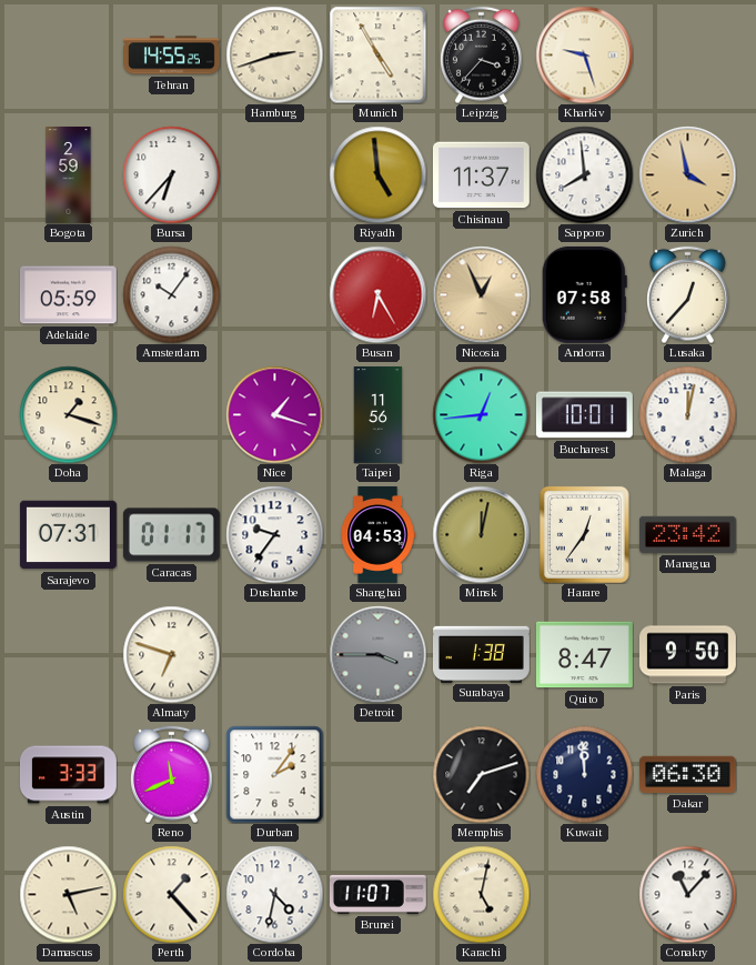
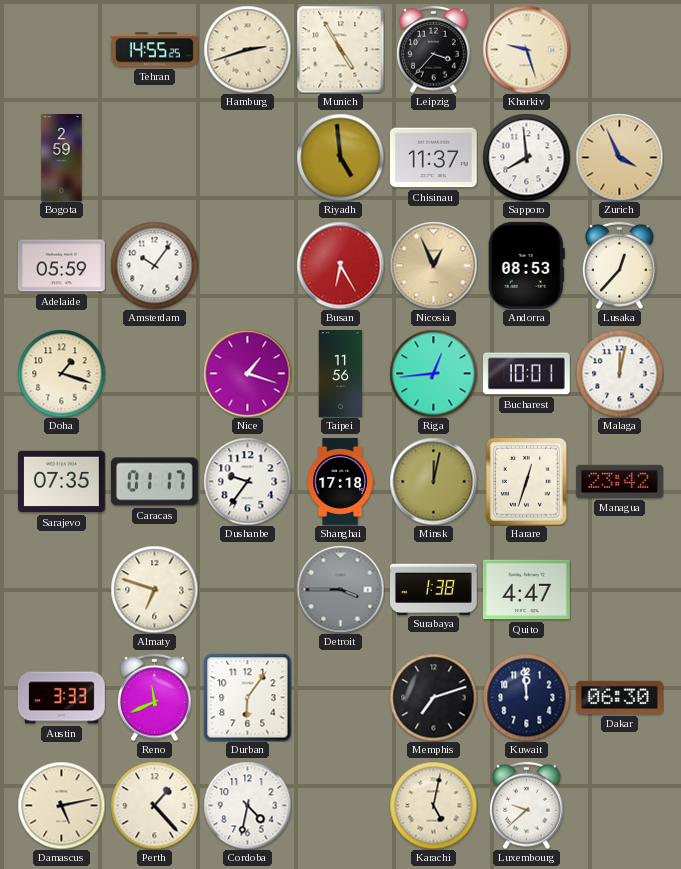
Bursa: 6:37 -> none
Zurich: 3:58 -> 3:56
Andorra: 07:58 -> 08:53
Sarajevo: 07:31 -> 07:35
Shanghai: 04:53 -> 17:18
Harare: 12:36 -> 12:33
Quito: 8:47 -> 4:47
Paris: 9:50 -> none
Durban: 2:06 -> 6:06
Brunei: 11:07 -> none
Luxembourg: none -> 9:38
Conakry: 11:07 -> none
